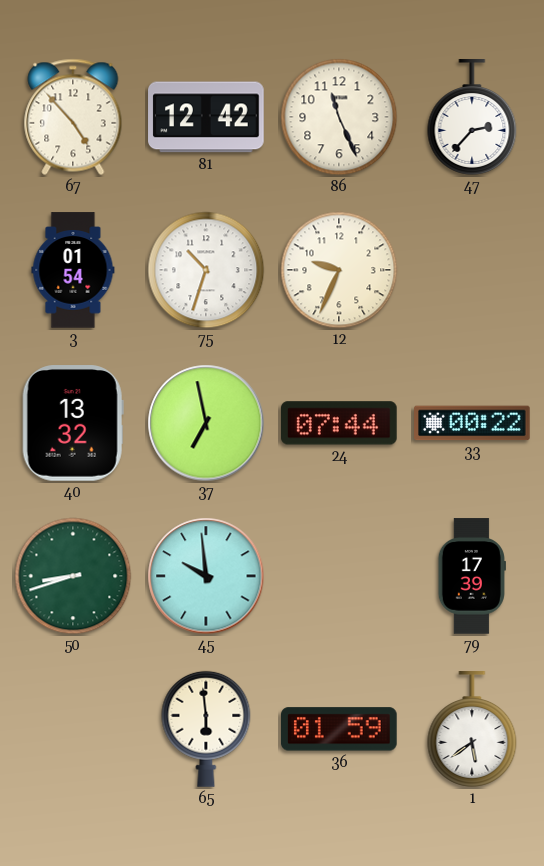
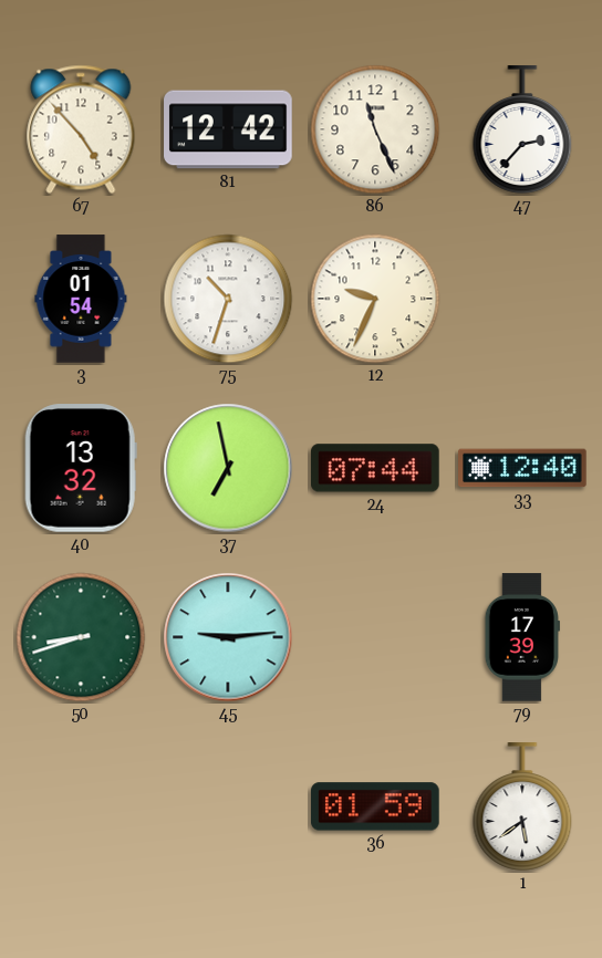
33: 00:22 -> 12:40
45: 9:59 -> 9:14
65: 5:59 -> none
